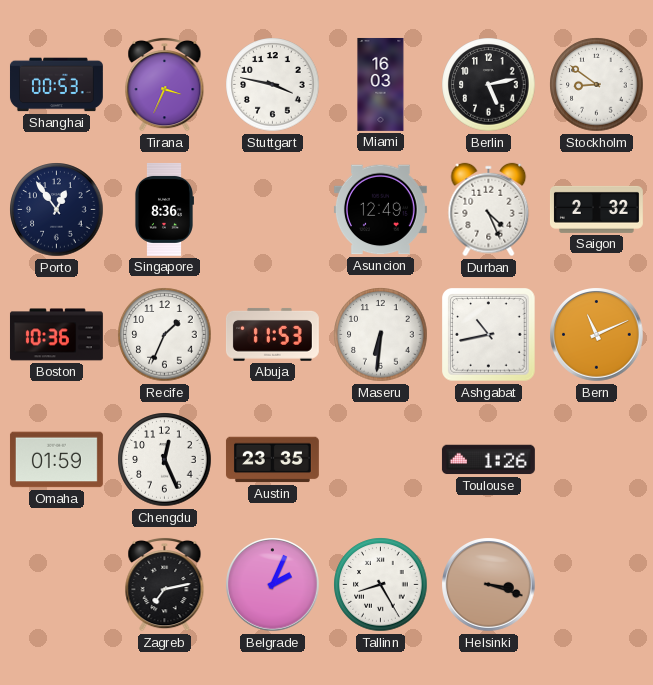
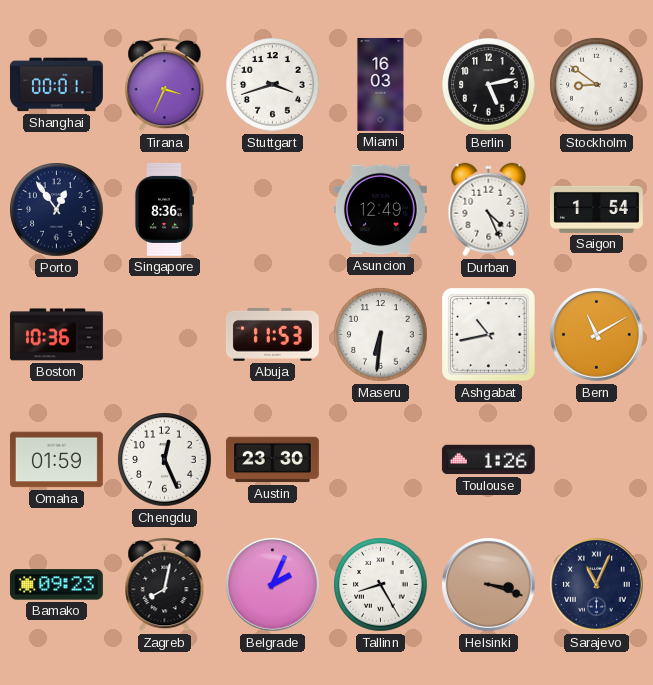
Shanghai: 00:53 -> 00:01
Stuttgart: 3:47 -> 3:42
Saigon: 2:32 -> 1:54
Recife: 1:34 -> none
Bern: 11:11 -> 11:10
Austin: 23:35 -> 23:30
Bamako: none -> 09:23
Zagreb: 7:13 -> 8:02
Sarajevo: none -> 11:04
